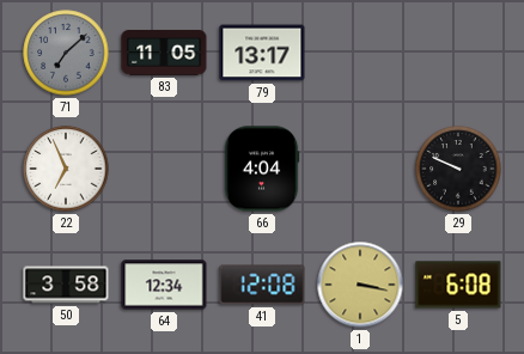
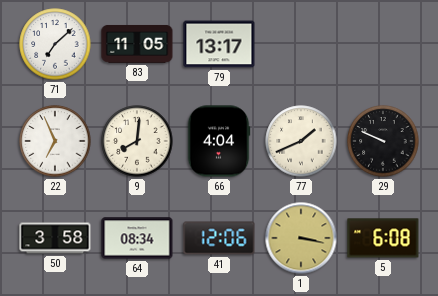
71 dial: grey -> white
9: none -> 8:01
77: none -> 1:41
64: 12:34 -> 08:34
41: 12:08 -> 12:06
